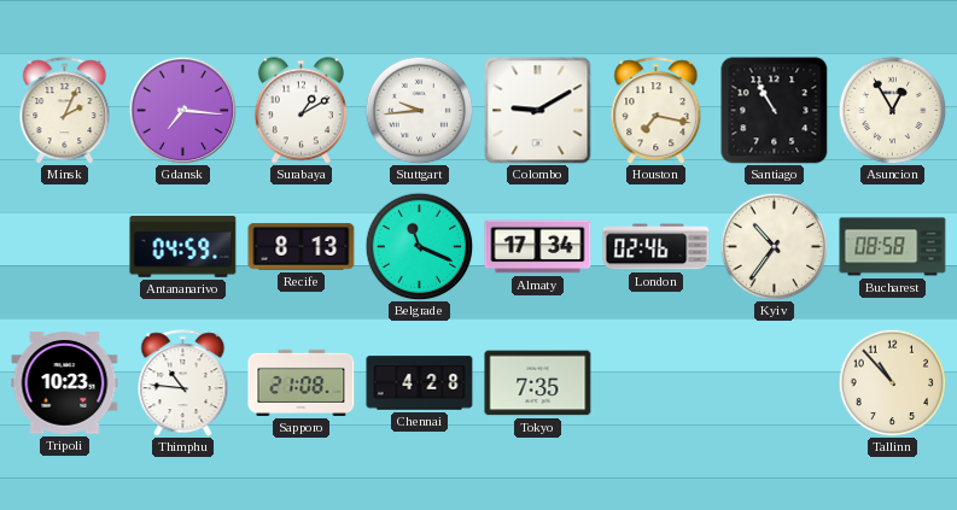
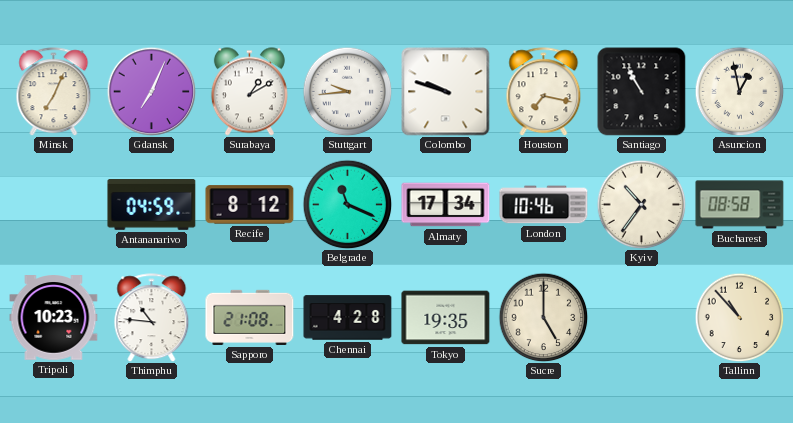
Minsk: 2:04 -> 7:04
Gdansk: 7:16 -> 7:04
Colombo: 9:10 -> 9:48
Asuncion: 12:55 -> 12:58
Recife: 8:13 -> 8:12
London: 02:46 -> 10:46
Tokyo: 7:35 -> 19:35
Sucre: none -> 5:00
